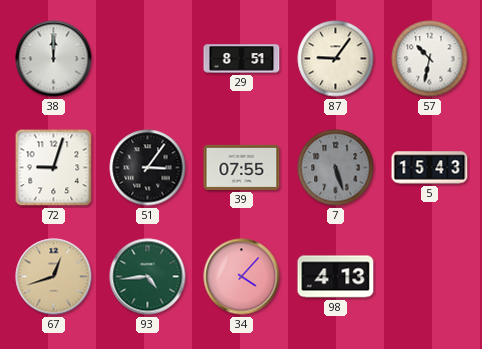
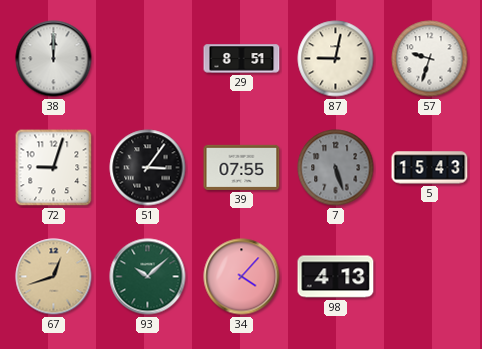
87: 9:06 -> 9:02
57: 10:32 -> 9:33
93: 4:44 -> 10:08
